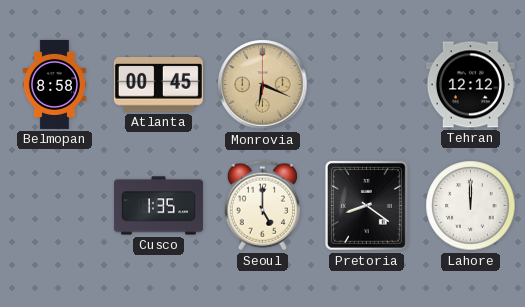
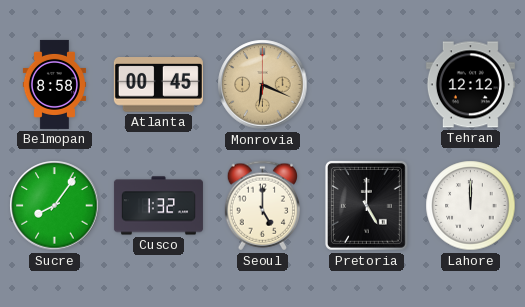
Sucre: none -> 8:06
Cusco: 1:35 -> 1:32
Pretoria: 8:21 -> 5:00
